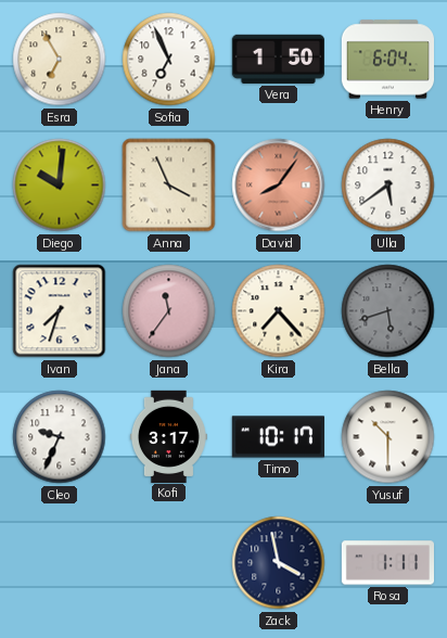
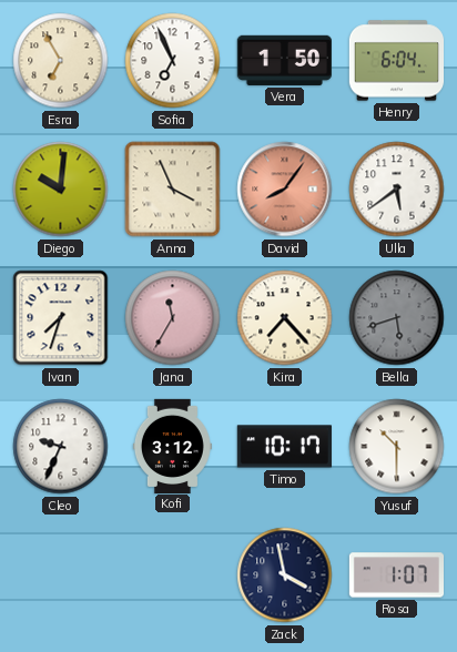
Jana: 11:36 -> 11:35
Kofi: 3:17 -> 3:12
Rosa: 1:11 -> 1:07
